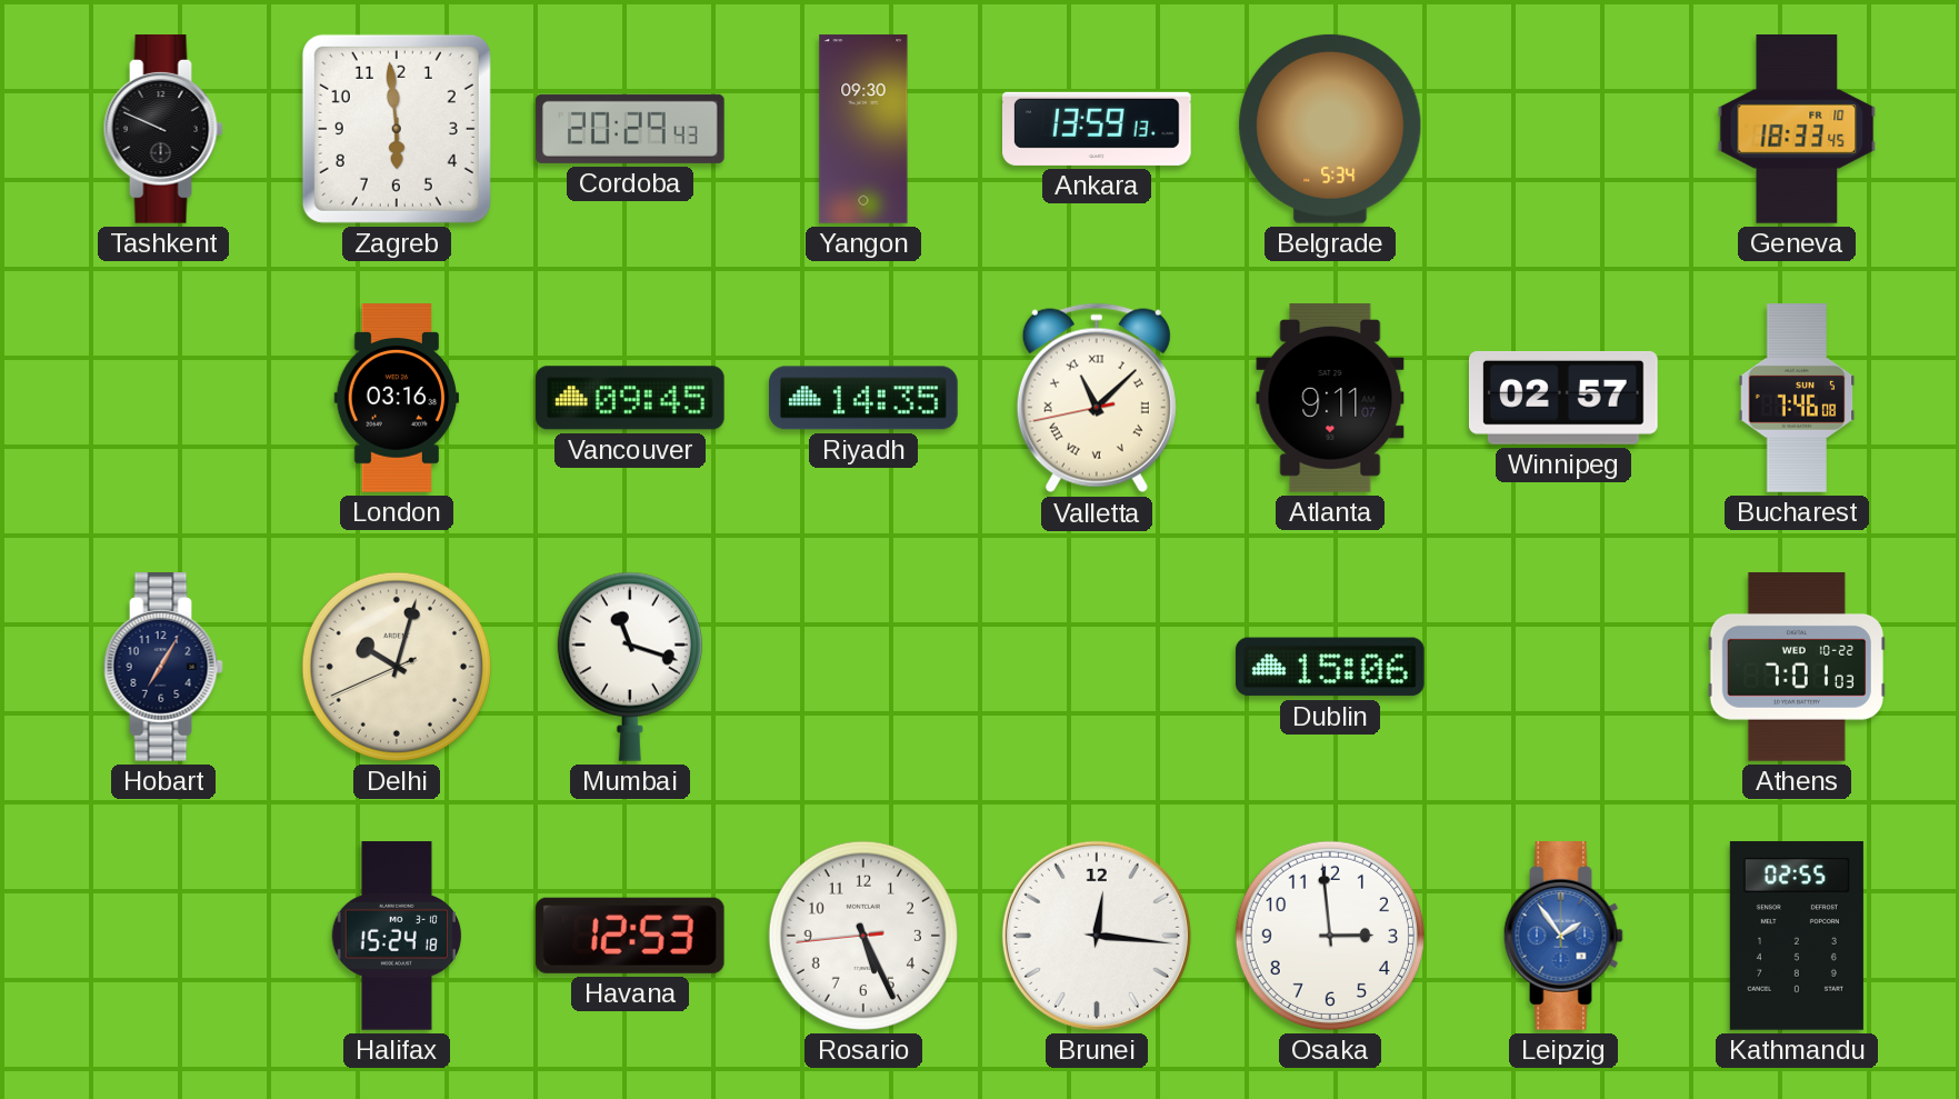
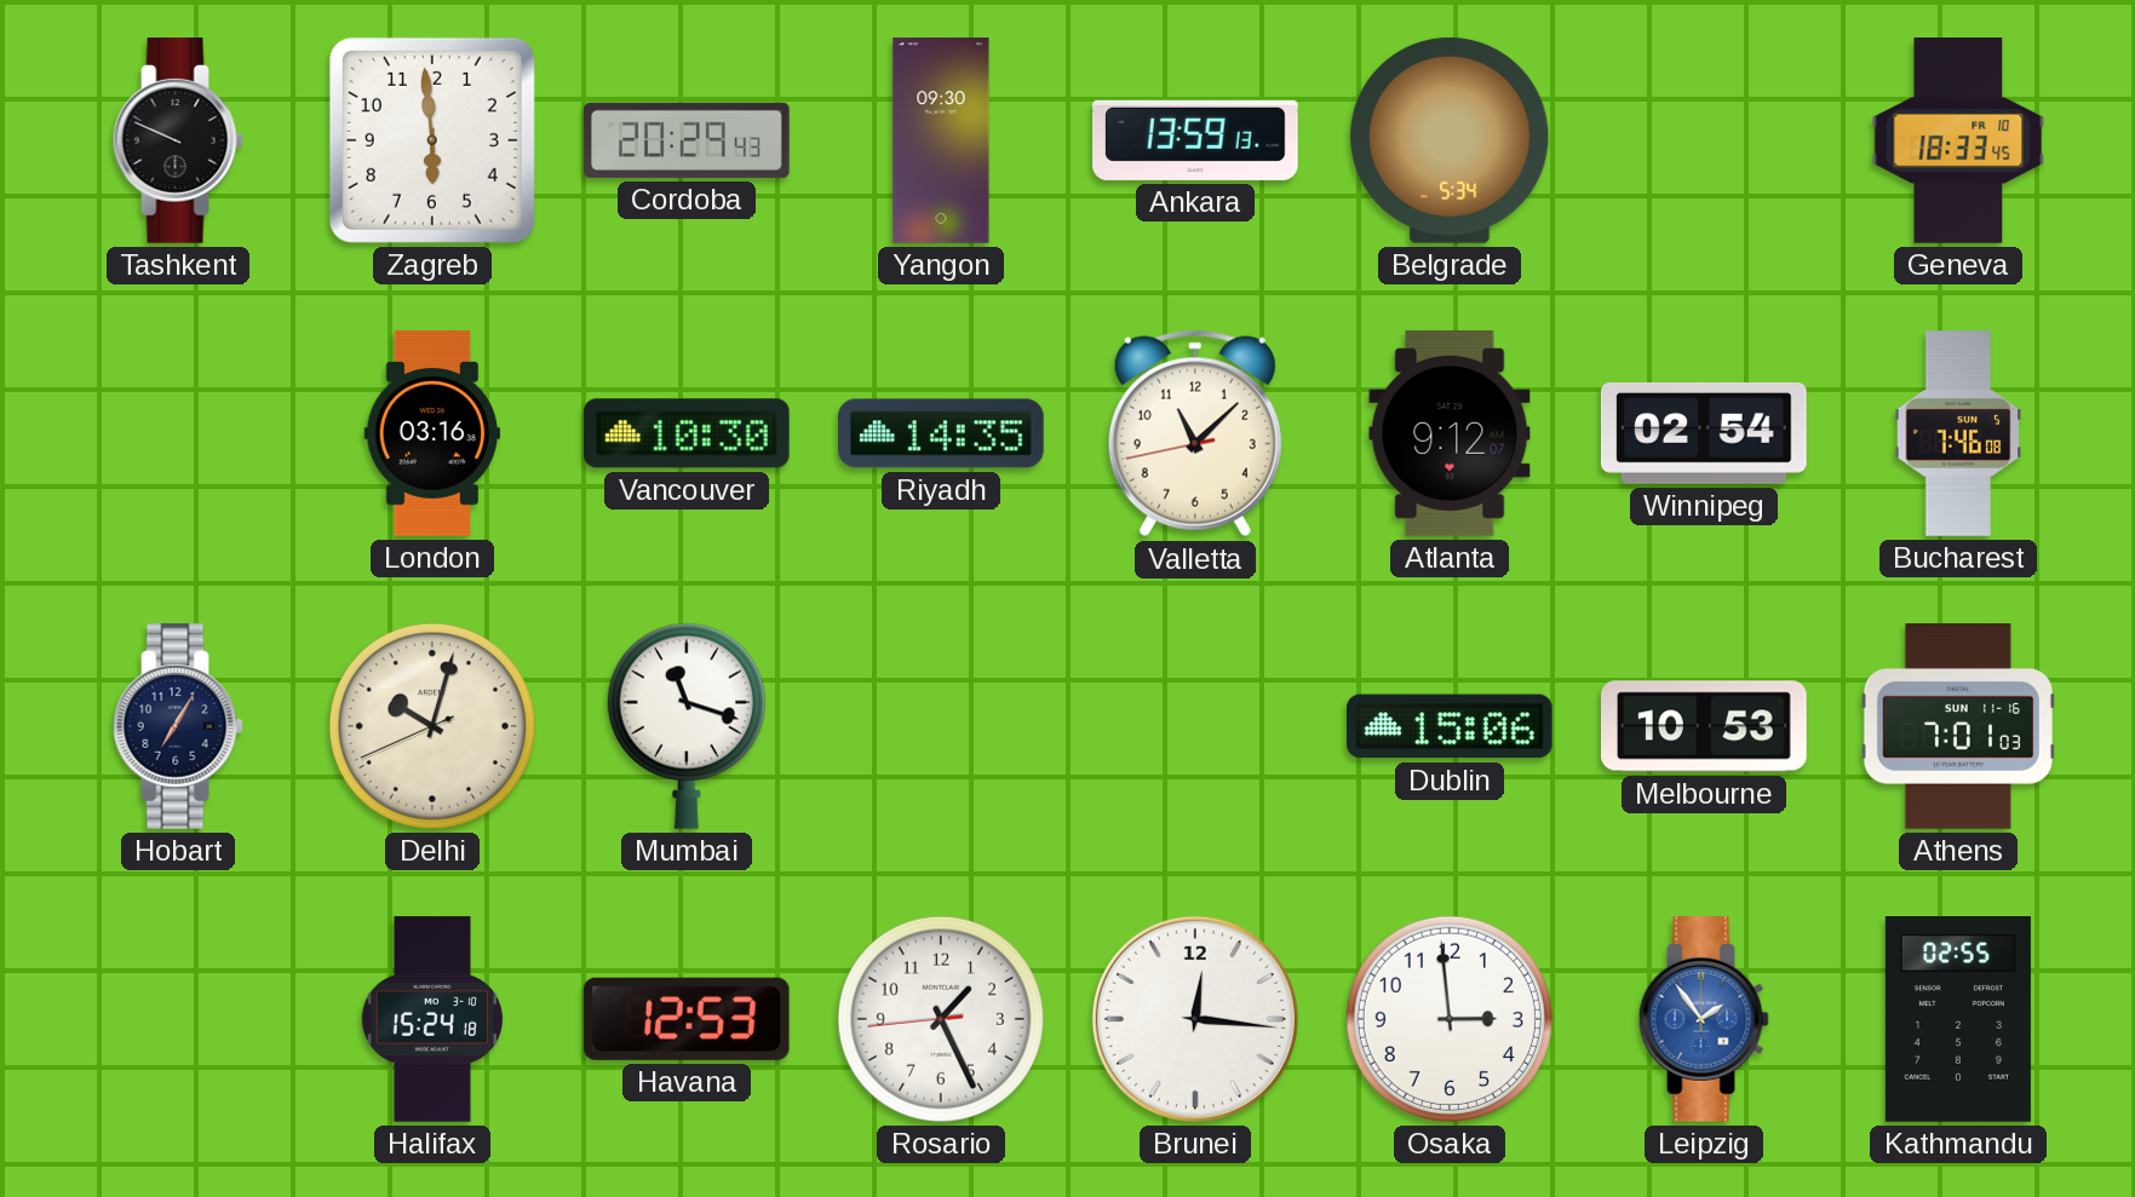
Vancouver: 09:45 -> 10:30
Valletta numerals: Roman -> Arabic
Atlanta: 9:11 -> 9:12
Winnipeg: 02:57 -> 02:54
Melbourne: none -> 10:53
Athens date: WED 10-22 -> SUN 11-16
Rosario: 5:25 -> 1:25
